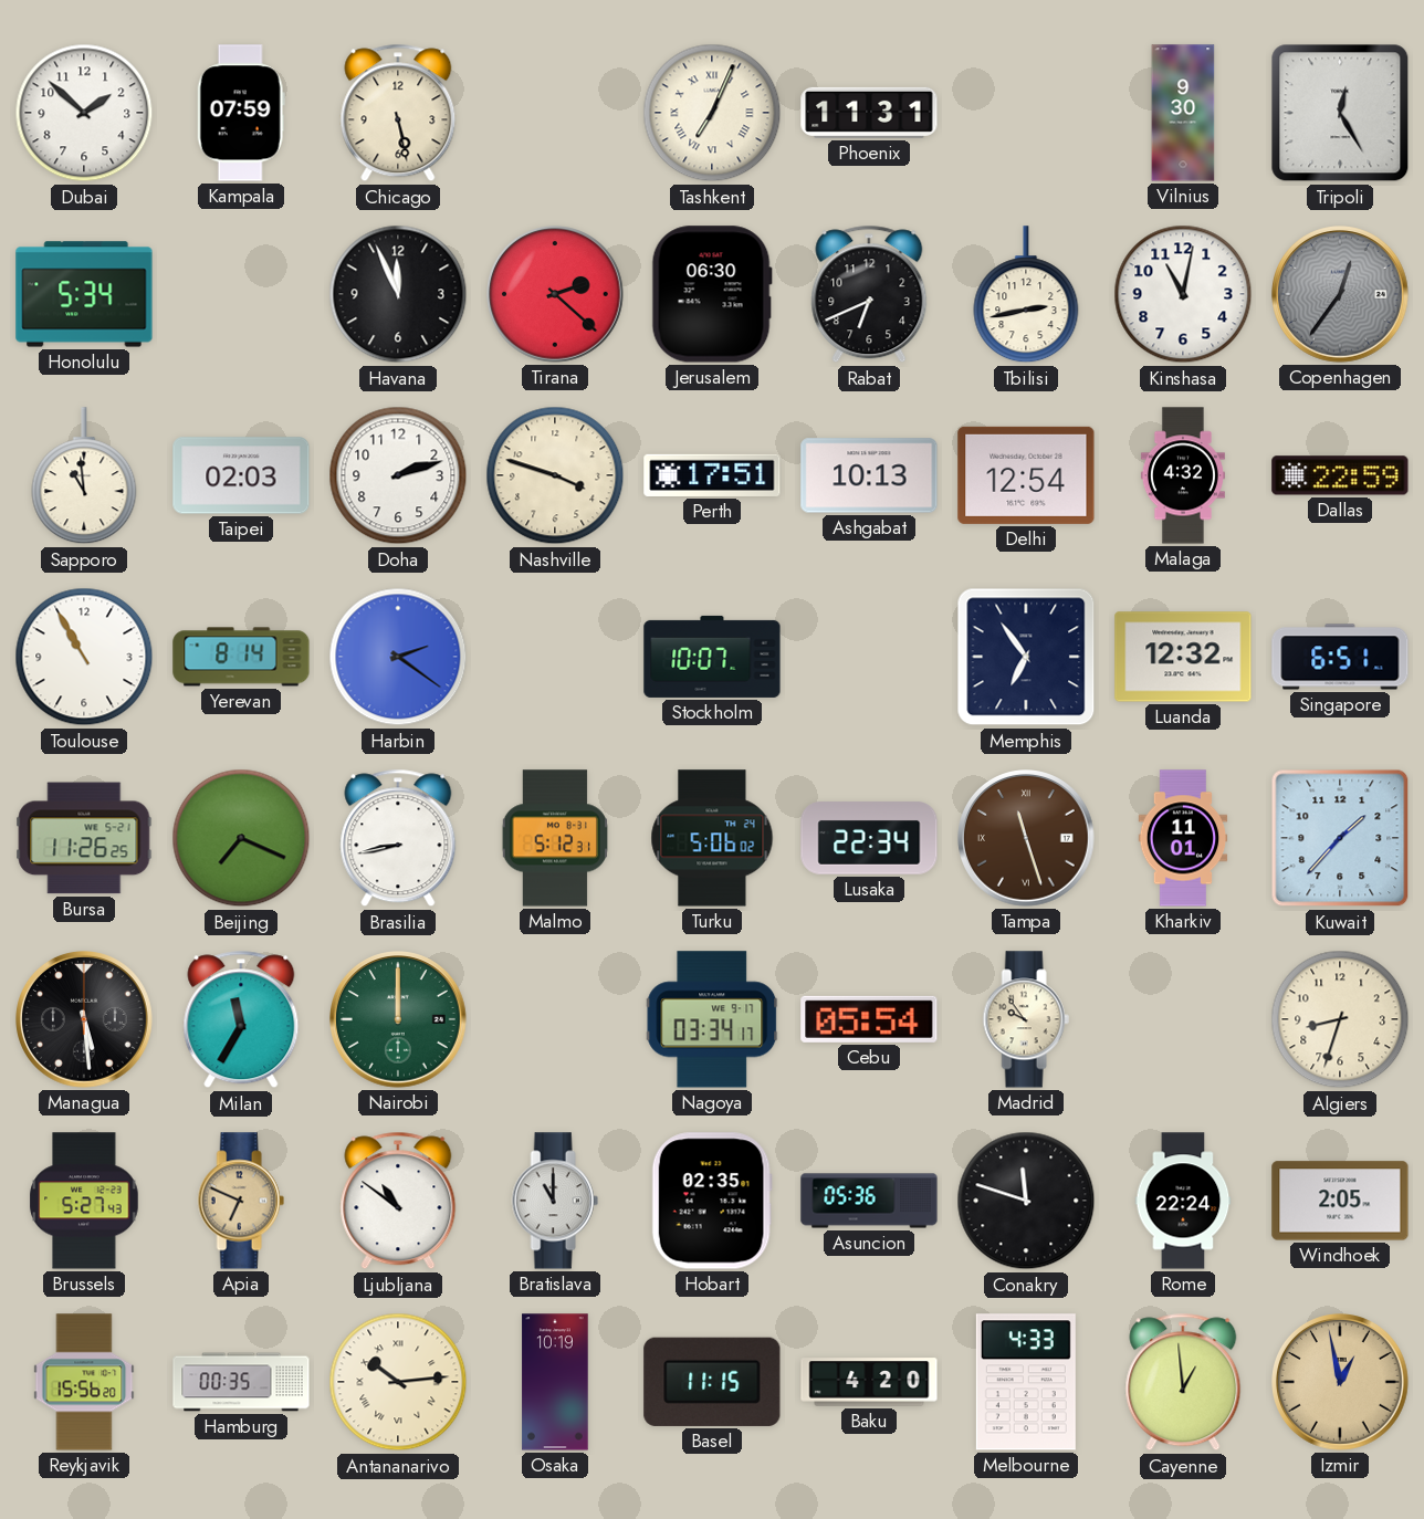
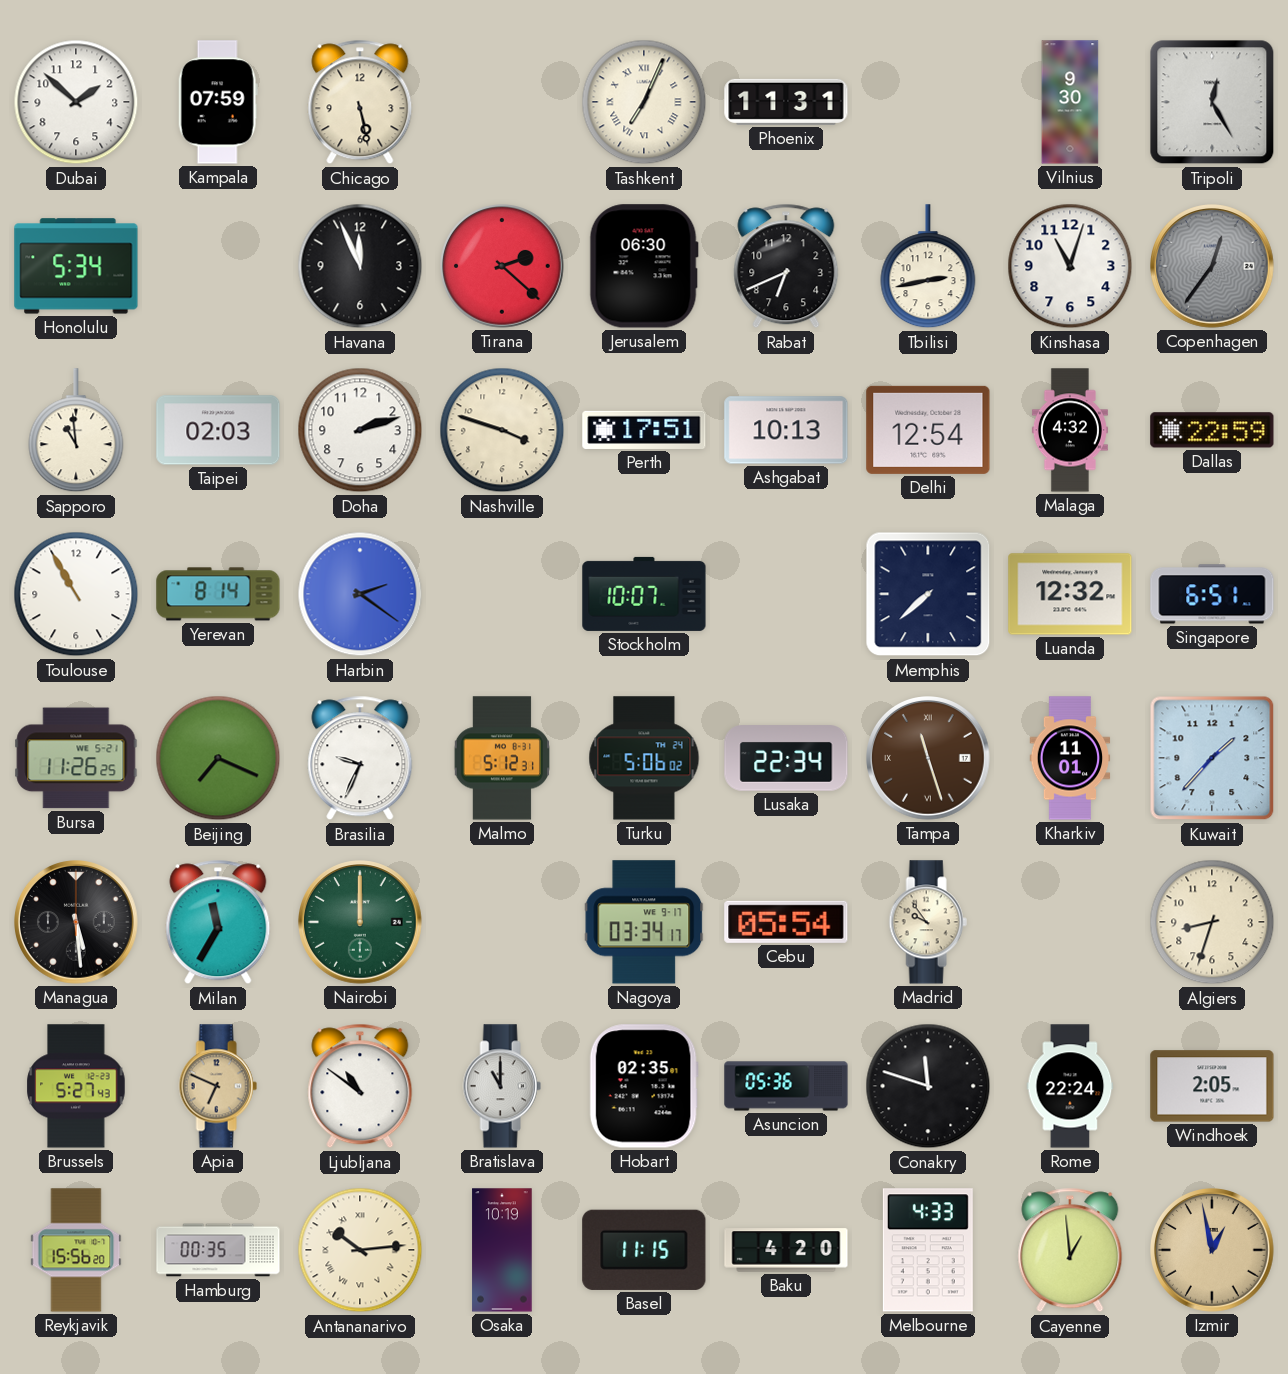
Kinshasa: 11:02 -> 11:03
Memphis: 6:54 -> 7:38
Brasilia: 8:43 -> 9:34
